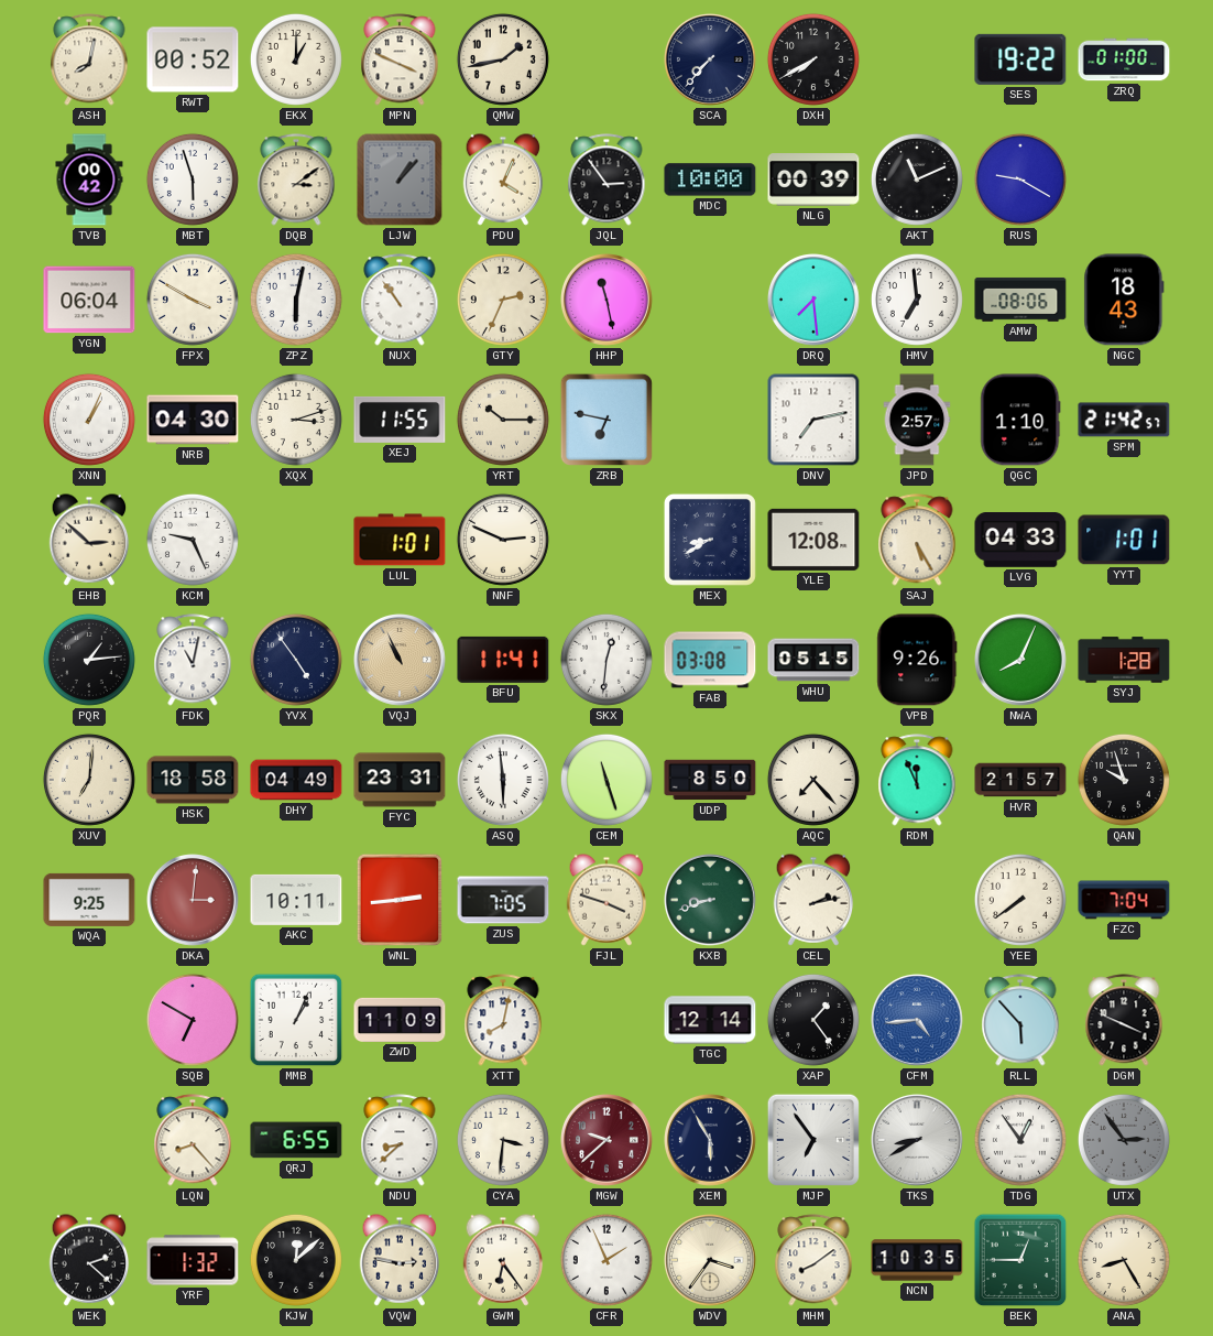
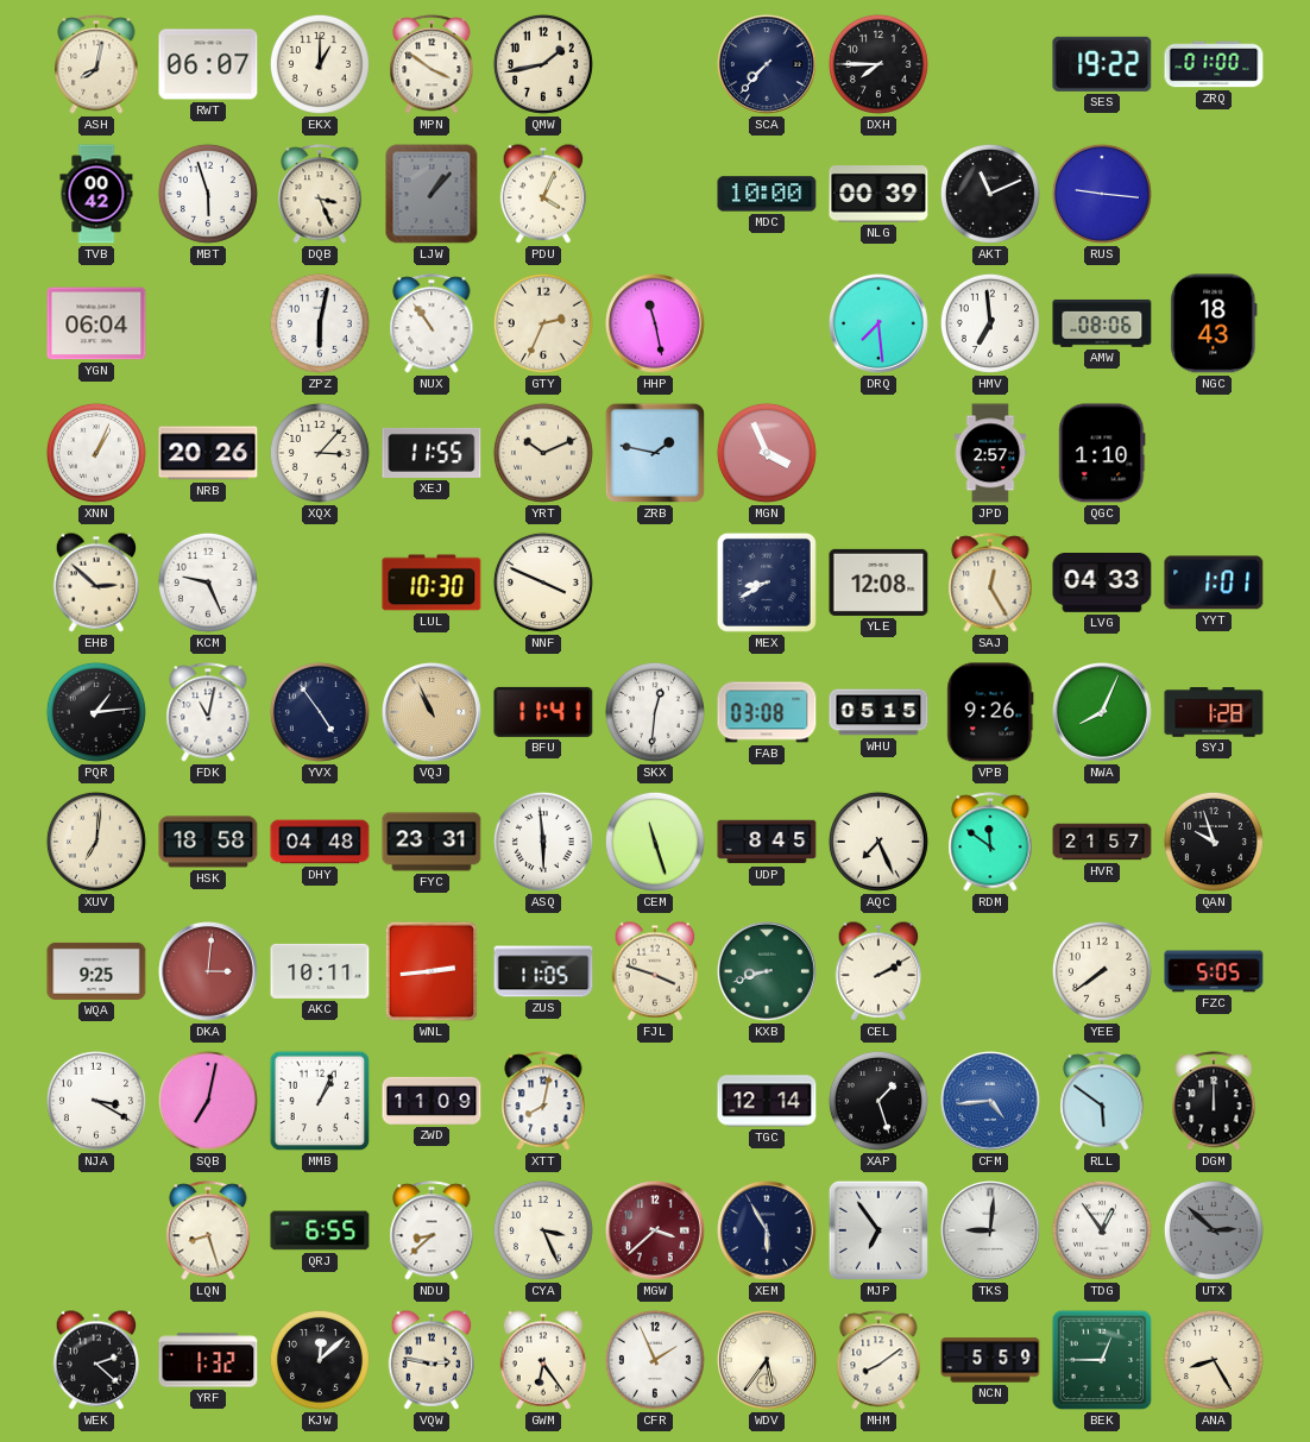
RWT: 00:52 -> 06:07
MPN: 3:49 -> 3:51
DXH: 7:40 -> 7:45
DQB: 3:09 -> 3:26
JQL: 2:54 -> none
RUS: 9:20 -> 9:16
FPX: 3:50 -> none
NRB: 04:30 -> 20:26
XQX: 3:12 -> 3:07
YRT: 10:15 -> 10:11
ZRB: 6:47 -> 1:47
MGN: none -> 3:56
DNV: 7:13 -> none
SPM: 21:42 -> none
LUL: 1:01 -> 10:30
NNF: 2:49 -> 3:49
SAJ: 5:25 -> 12:25
DHY: 04:49 -> 04:48
UDP: 8:50 -> 8:45
AQC: 7:23 -> 7:26
RDM: 11:56 -> 11:51
ZUS: 7:05 -> 11:05
CEL: 2:13 -> 2:10
FZC: 7:04 -> 5:05
NJA: none -> 3:20
SQB: 6:50 -> 7:02
XAP: 1:24 -> 1:27
RLL: 5:53 -> 5:51
DGM: 3:49 -> 12:00
LQN: 8:23 -> 8:27
CYA: 3:31 -> 3:26
MGW: 9:38 -> 3:38
TKS: 8:40 -> 9:01
UTX: 2:54 -> 2:52
WDV: 3:36 -> 5:36
NCN: 10:35 -> 5:59
